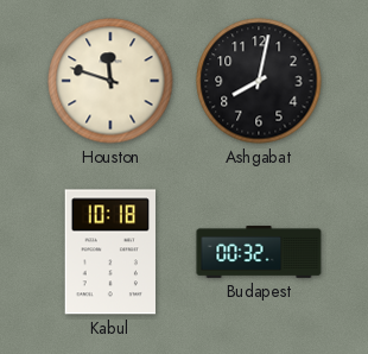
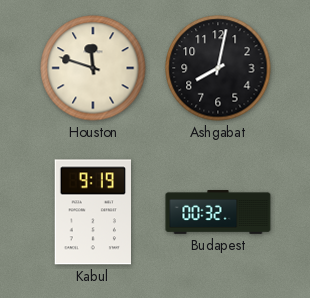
Kabul: 10:18 -> 9:19
